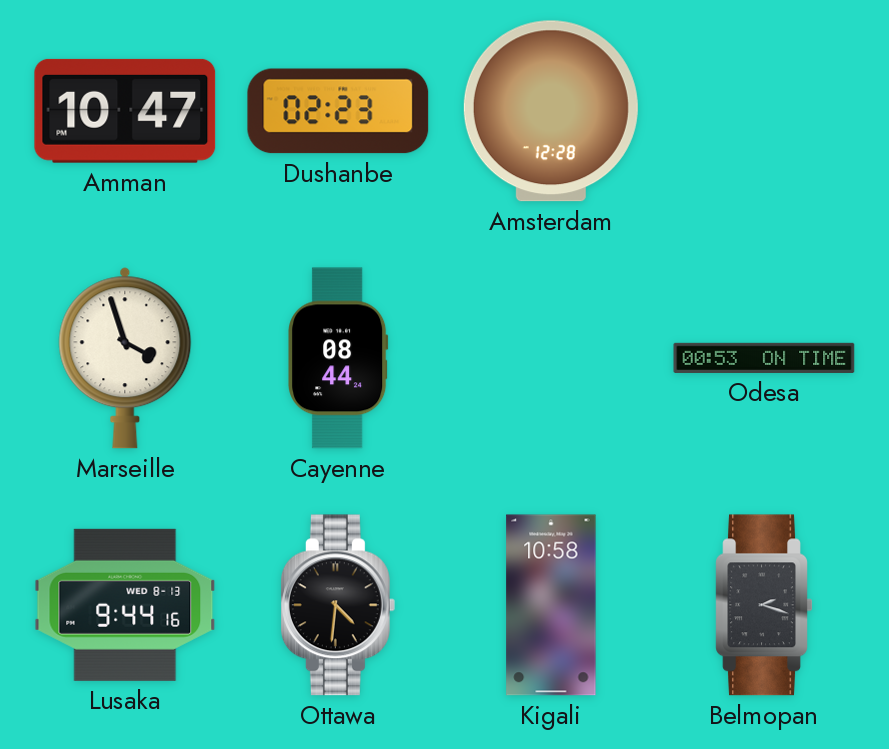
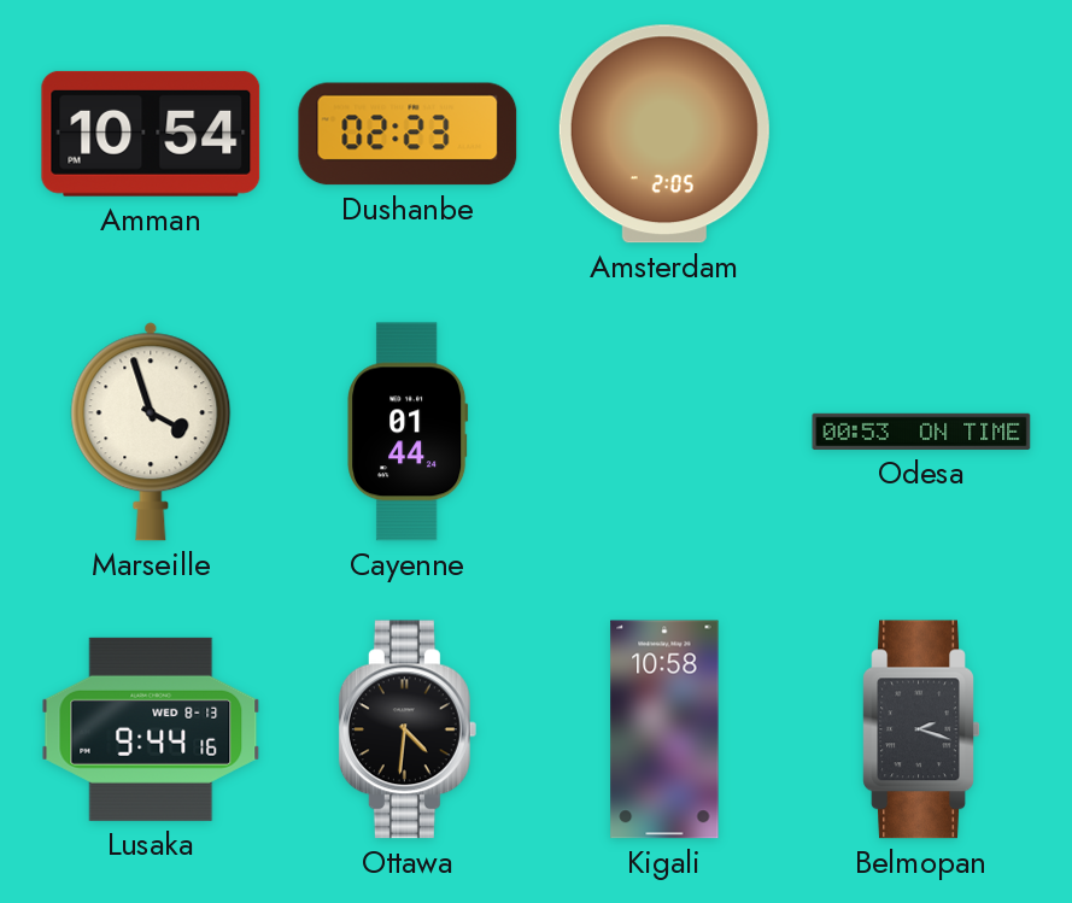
Amman: 10:47 -> 10:54
Amsterdam: 12:28 -> 2:05
Cayenne: 08:44 -> 01:44
